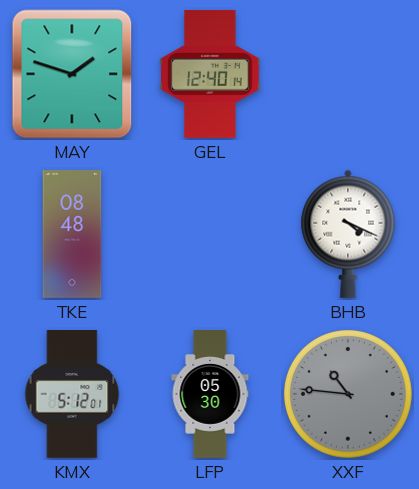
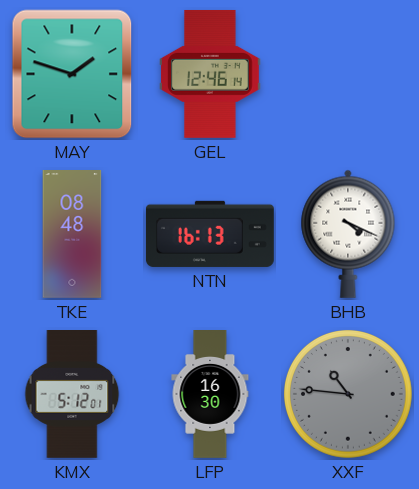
GEL: 12:40 -> 12:46
NTN: none -> 16:13
LFP: 05:30 -> 16:30
